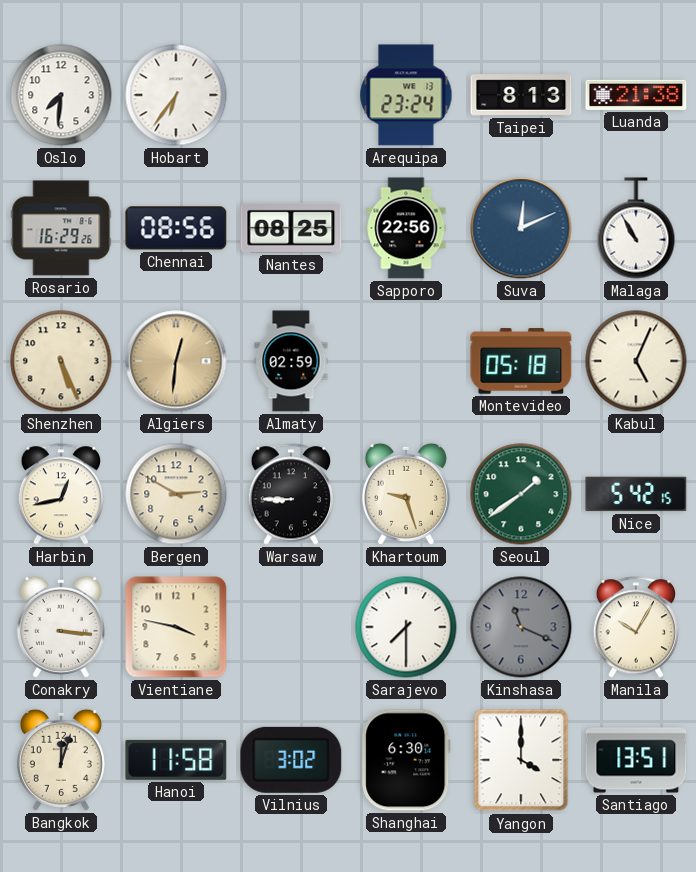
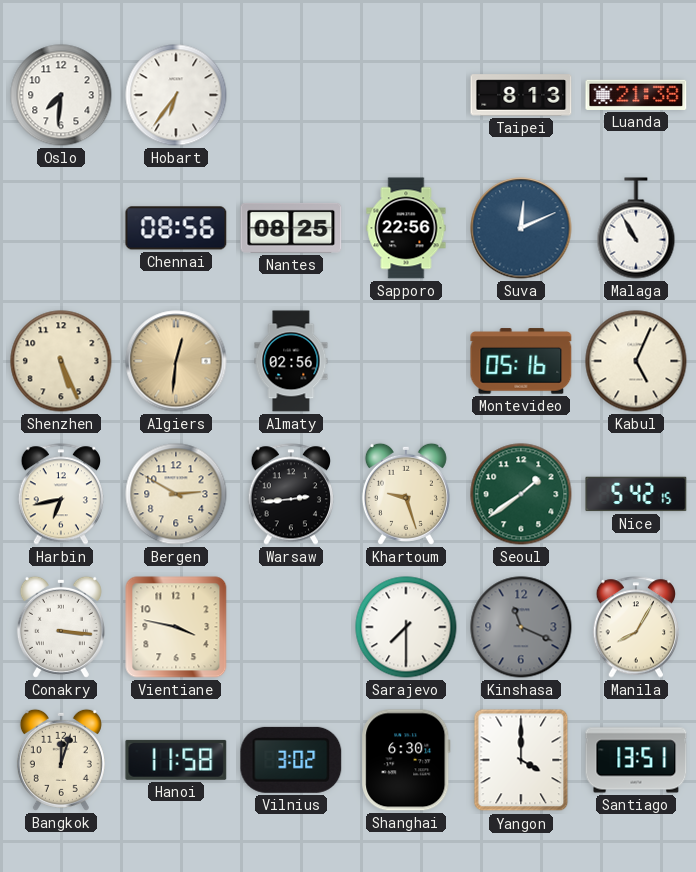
Arequipa: 23:24 -> none
Rosario: 16:29 -> none
Almaty: 02:59 -> 02:56
Montevideo: 05:18 -> 05:16
Harbin: 12:43 -> 6:43
Warsaw: 8:45 -> 2:44
Manila: 10:05 -> 8:05
